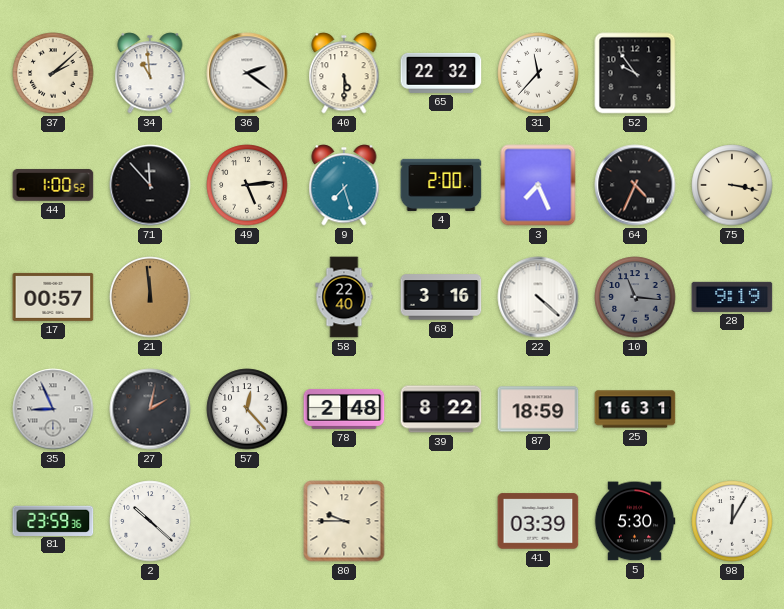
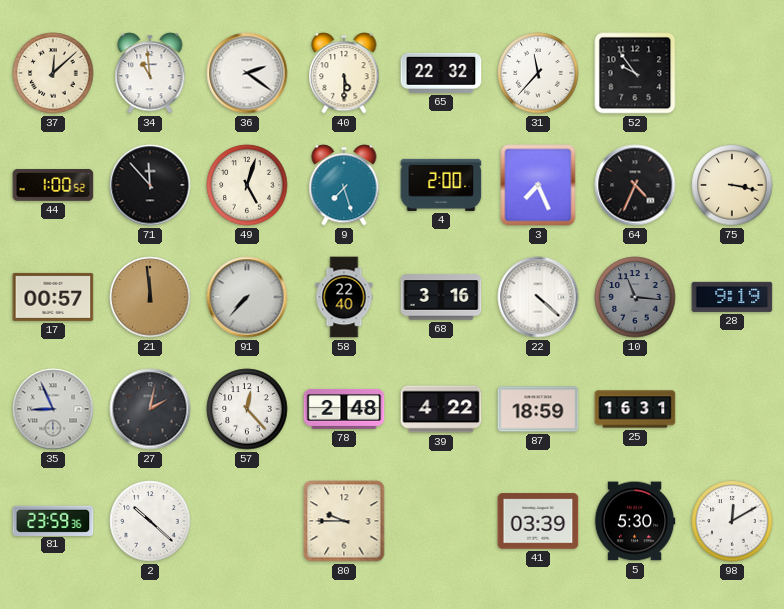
37: 2:08 -> 12:08
49: 5:14 -> 5:03
91: none -> 7:37
39: 8:22 -> 4:22
98: 12:05 -> 12:10
